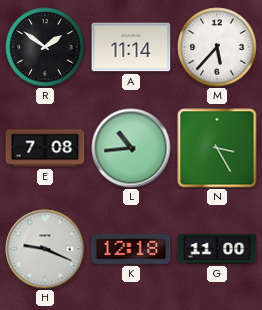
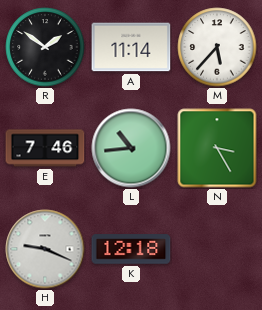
E: 7:08 -> 7:46
G: 11:00 -> none
